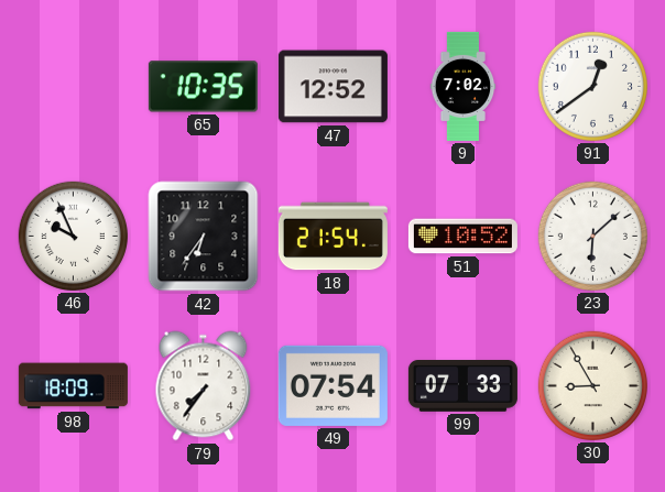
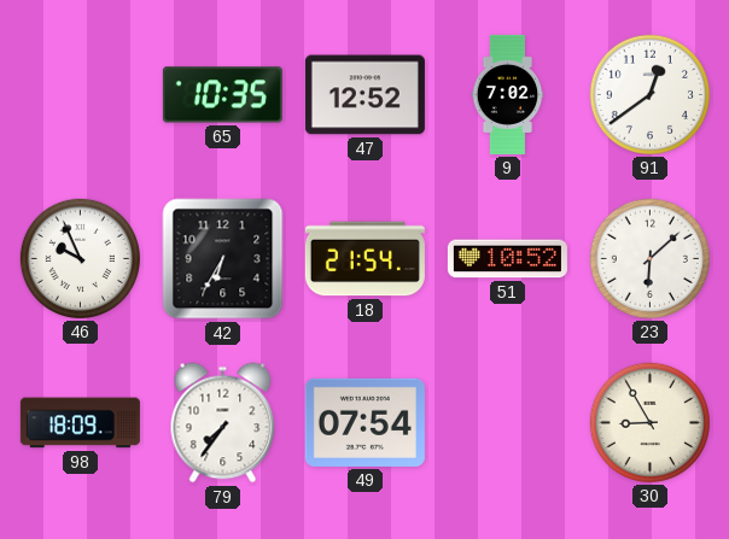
42: 6:36 -> 6:35
99: 07:33 -> none
